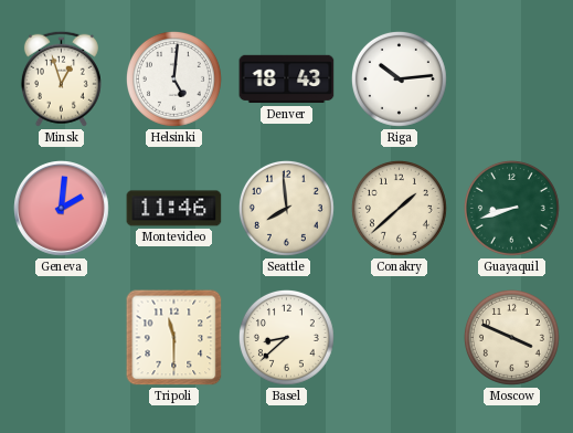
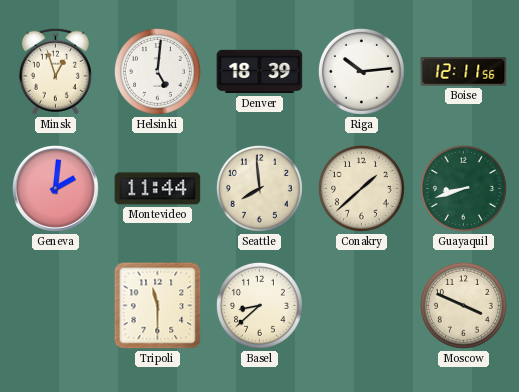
Denver: 18:43 -> 18:39
Boise: none -> 12:11
Montevideo: 11:46 -> 11:44
